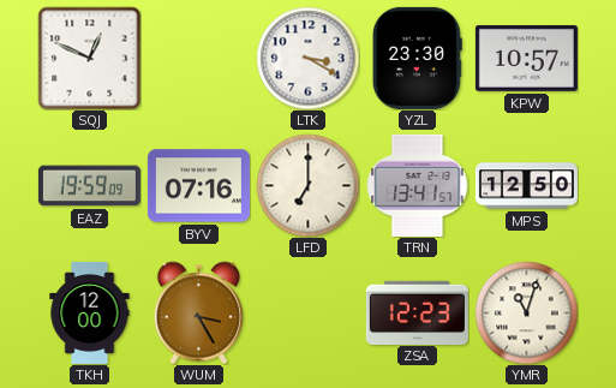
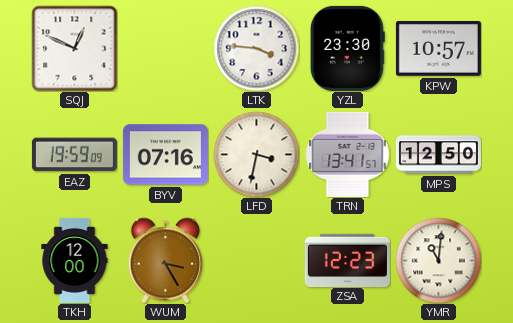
LTK: 3:20 -> 3:46
LFD: 7:00 -> 3:32
YMR: 11:03 -> 11:01
